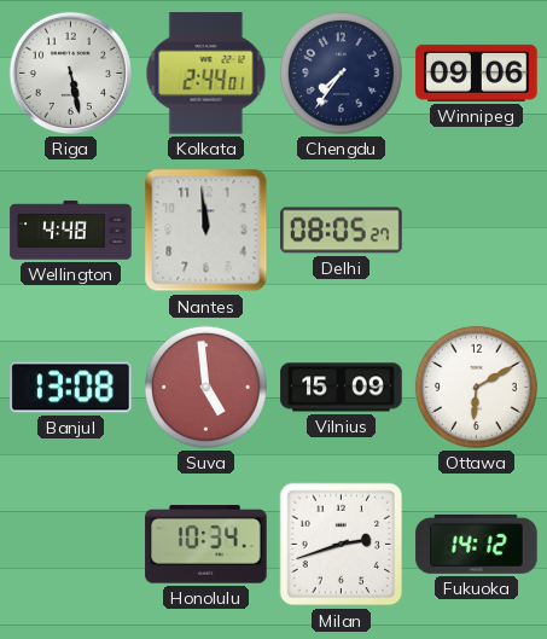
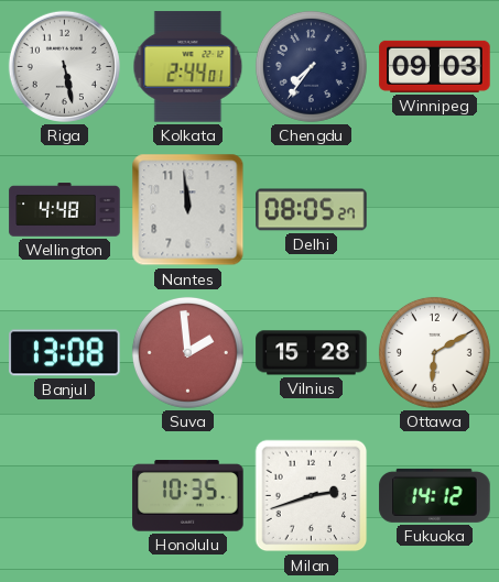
Winnipeg: 09:06 -> 09:03
Suva: 4:59 -> 1:59
Vilnius: 15:09 -> 15:28
Honolulu: 10:34 -> 10:35
